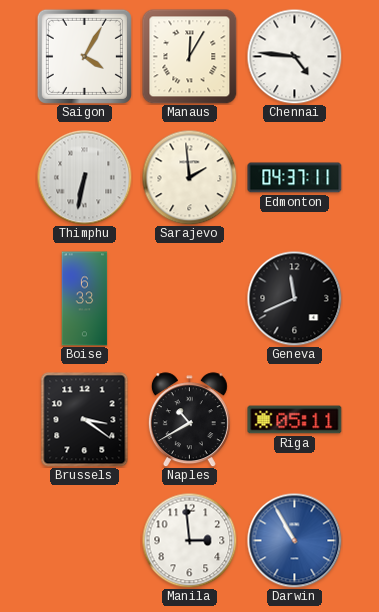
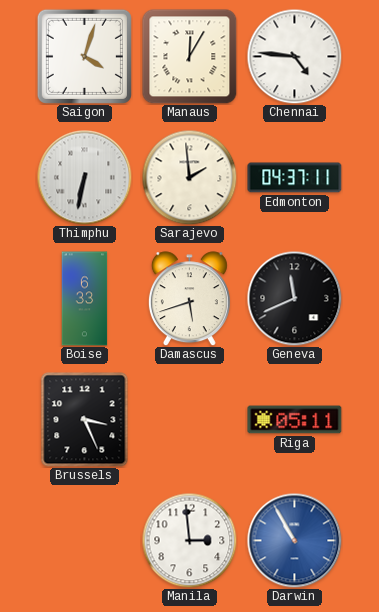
Saigon: 4:05 -> 4:03
Damascus: none -> 5:42
Brussels: 3:21 -> 3:26
Naples: 10:40 -> none
